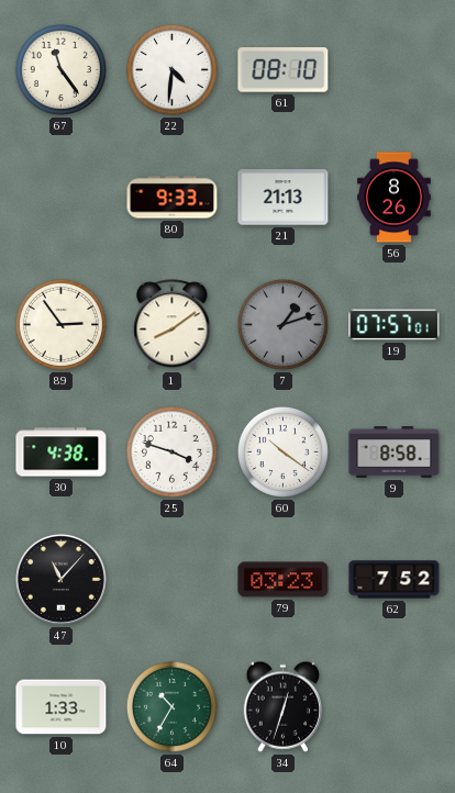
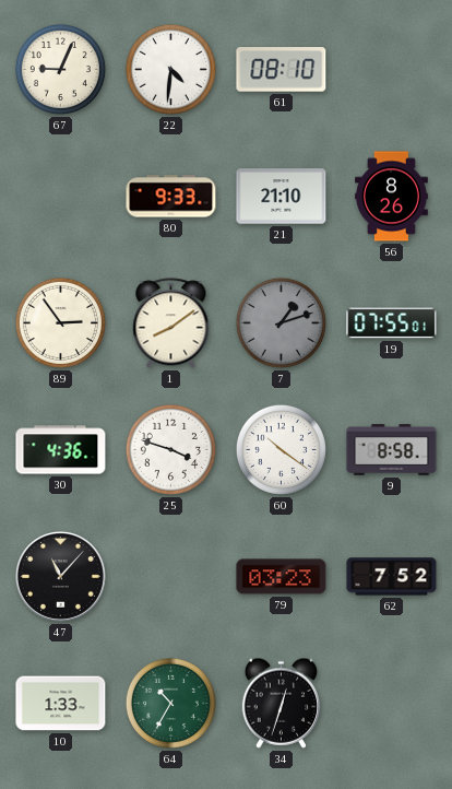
67: 11:24 -> 9:04
21: 21:13 -> 21:10
19: 07:57 -> 07:55
30: 4:38 -> 4:36
